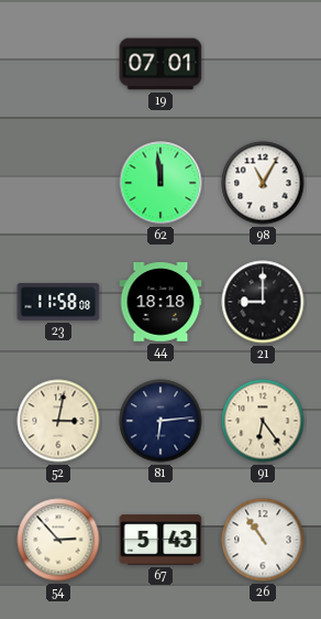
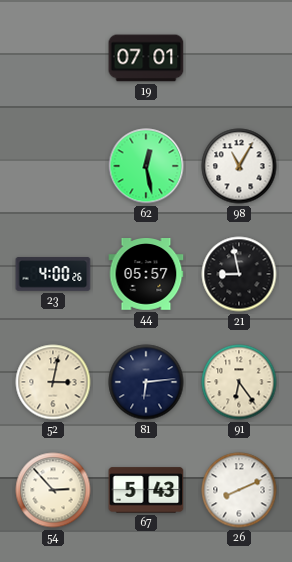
62: 11:59 -> 12:28
23: 11:58 -> 4:00
44: 18:18 -> 05:57
21: 9:00 -> 8:58
26: 10:54 -> 8:11
